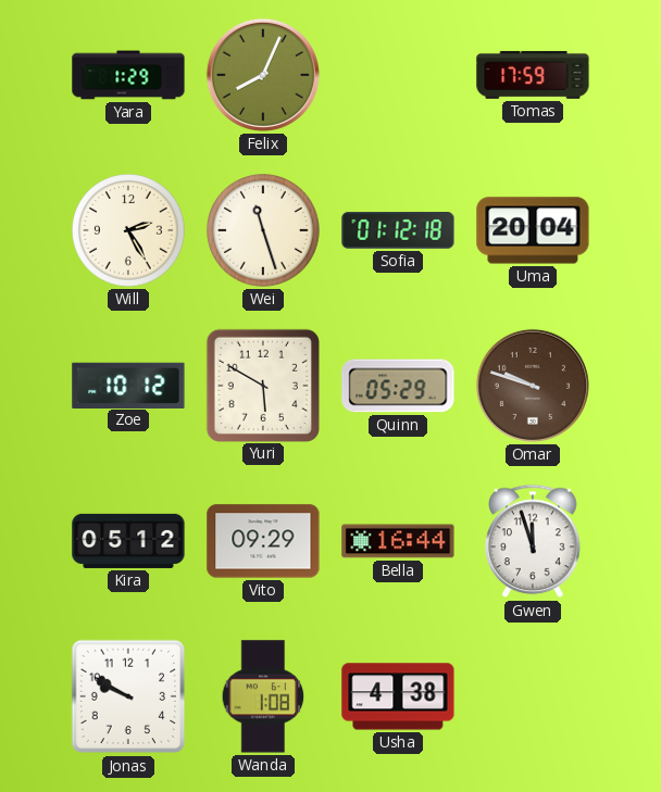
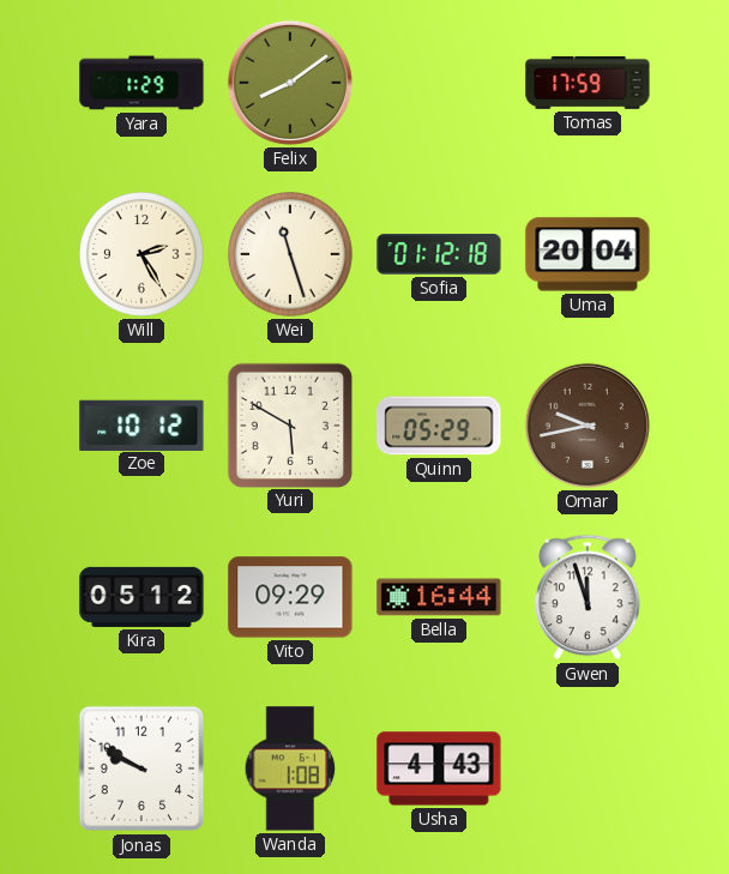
Felix: 8:04 -> 8:09
Omar: 9:48 -> 9:43
Usha: 4:38 -> 4:43
